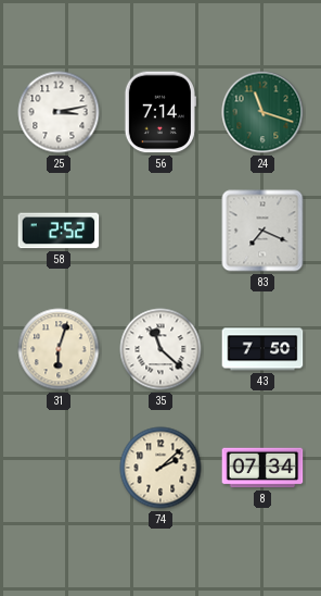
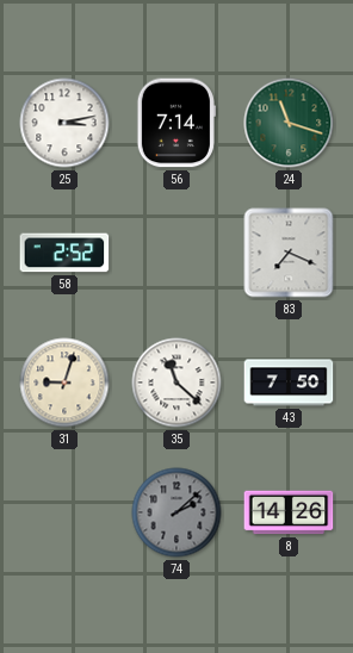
31: 6:03 -> 9:03
74 dial: cream -> grey
8: 07:34 -> 14:26
